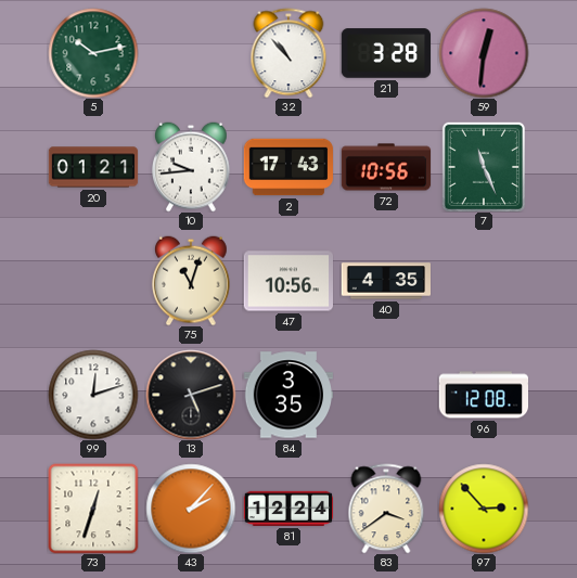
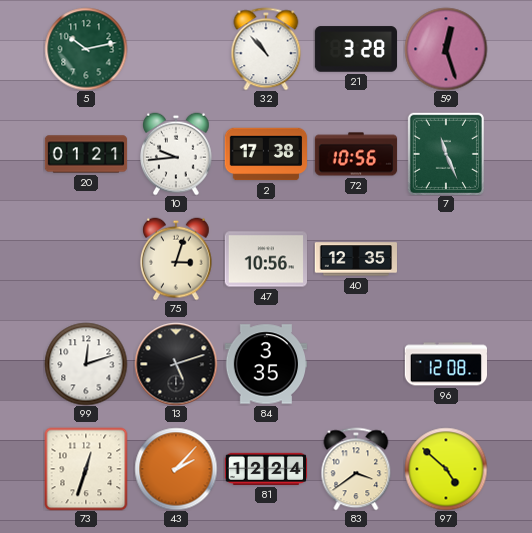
59: 12:31 -> 12:27
2: 17:43 -> 17:38
75: 11:03 -> 3:03
40: 4:35 -> 12:35
97: 2:53 -> 4:52
